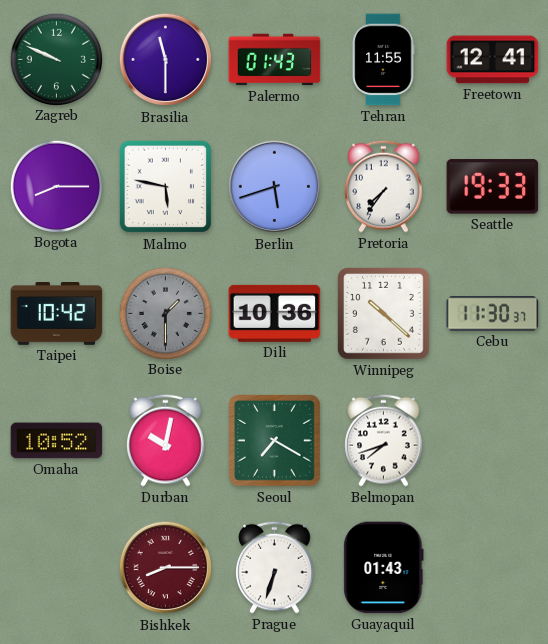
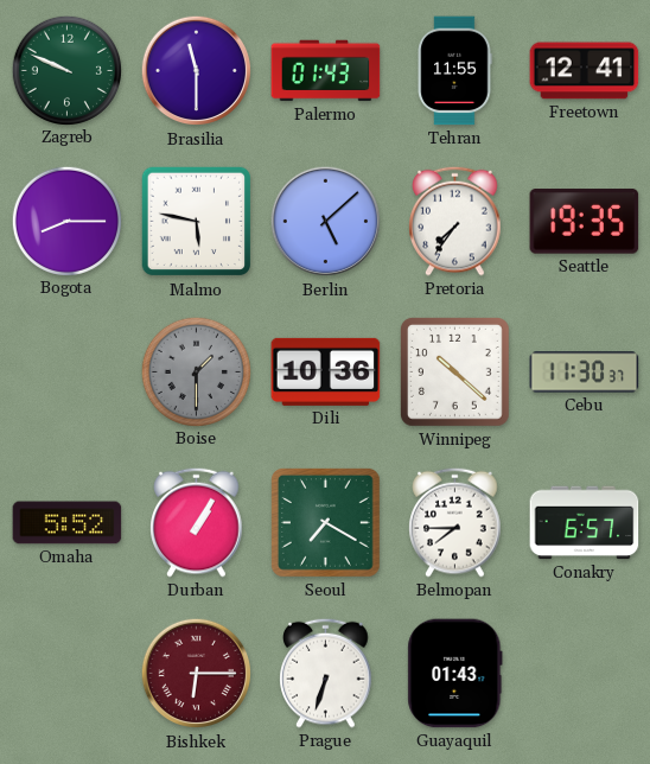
Berlin: 5:42 -> 5:08
Seattle: 19:33 -> 19:35
Taipei: 10:42 -> none
Omaha: 10:52 -> 5:52
Durban: 10:02 -> 1:05
Belmopan: 7:42 -> 7:45
Conakry: none -> 6:57
Bishkek: 8:15 -> 6:15
